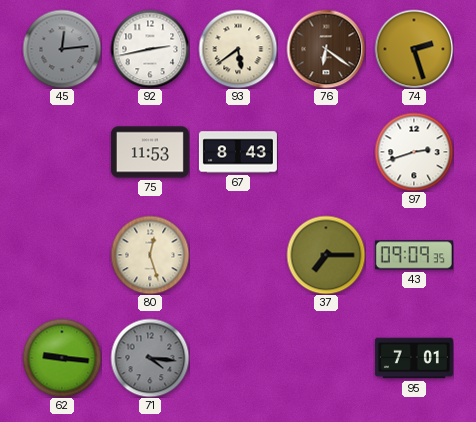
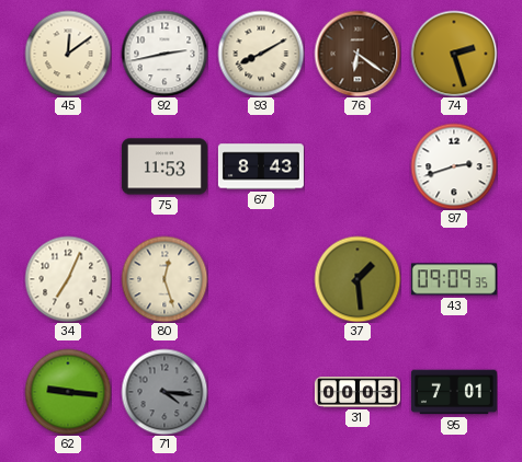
45: 12:14 -> 12:09
45 dial: grey -> cream
93: 5:39 -> 8:10
34: none -> 7:04
37: 7:15 -> 1:29
31: none -> 00:03
